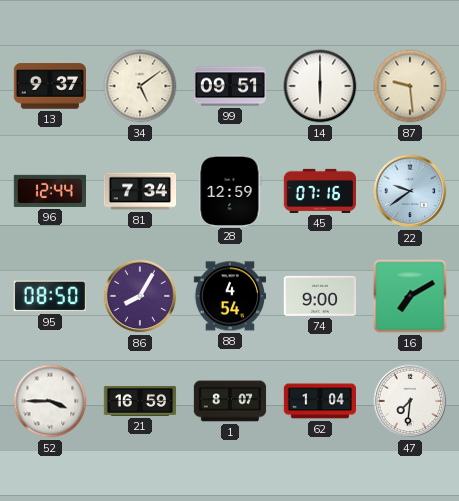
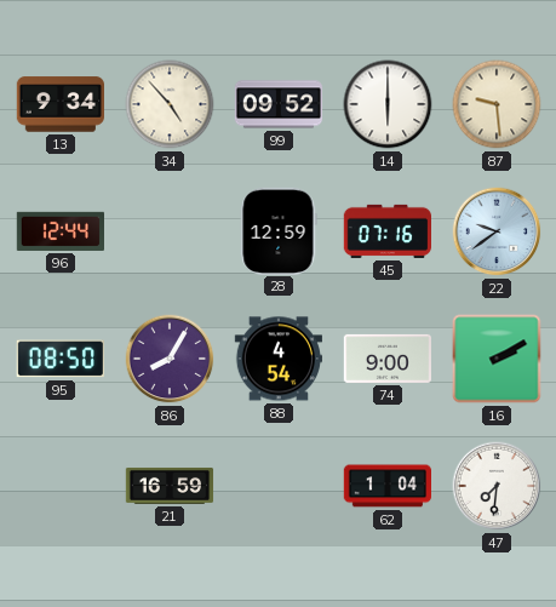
13: 9:37 -> 9:34
34: 5:09 -> 4:53
99: 09:51 -> 09:52
81: 7:34 -> none
16: 7:10 -> 2:10
52: 3:45 -> none
1: 8:07 -> none
